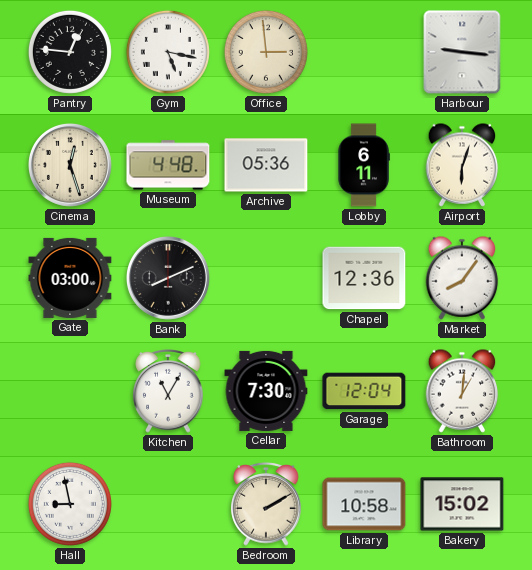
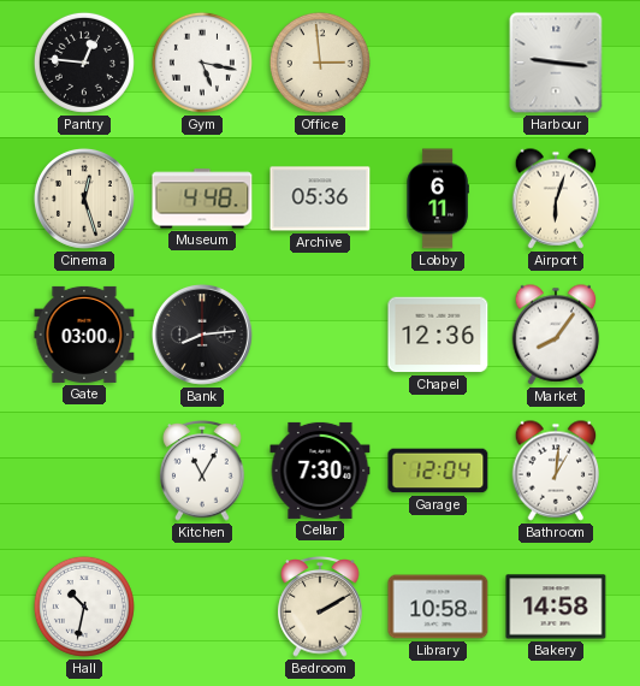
Bank: 8:11 -> 8:14
Hall: 8:58 -> 10:32
Bakery: 15:02 -> 14:58
